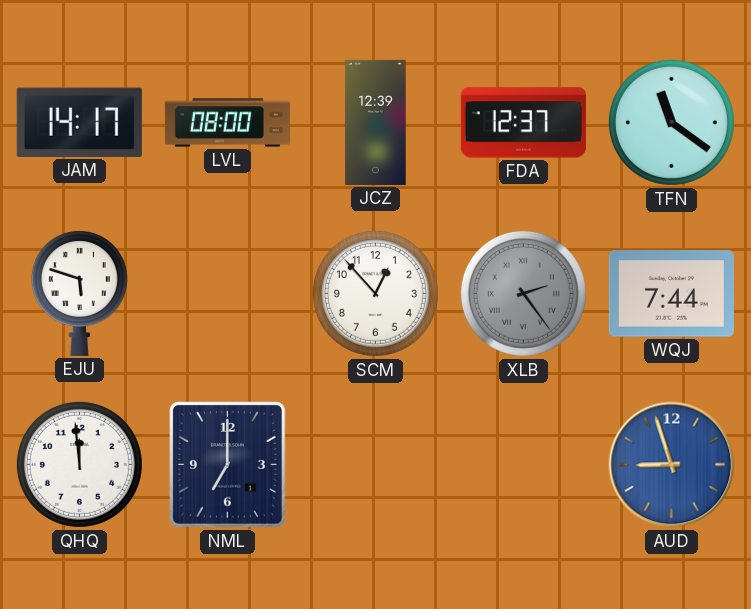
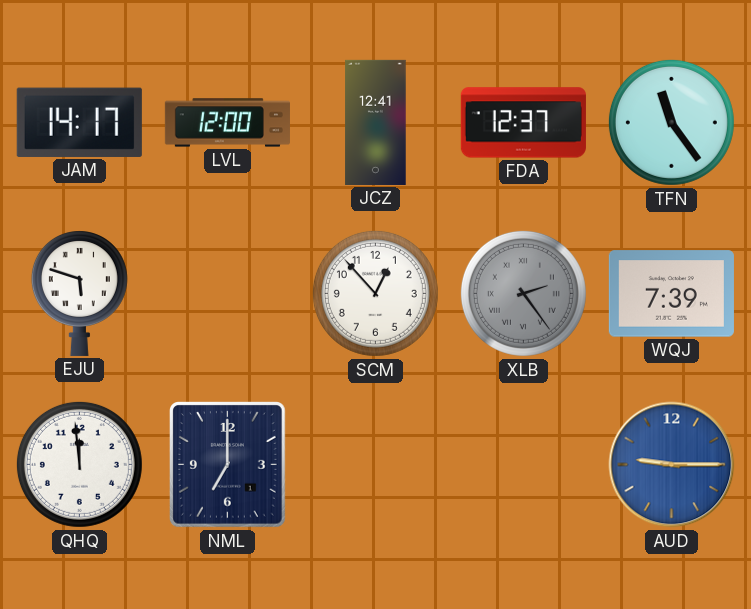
LVL: 08:00 -> 12:00
JCZ: 12:39 -> 12:41
TFN: 11:21 -> 11:24
WQJ: 7:44 -> 7:39
AUD: 8:57 -> 9:15
